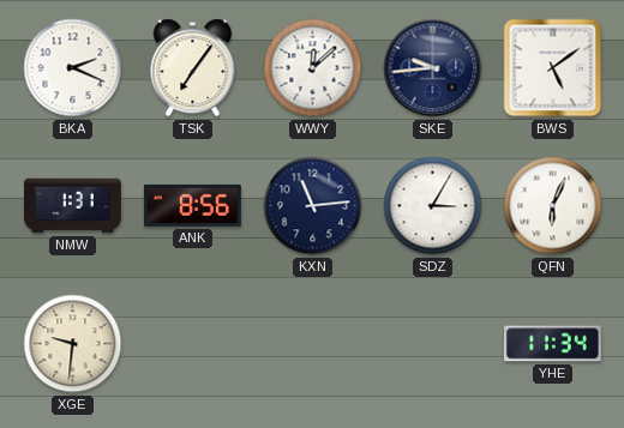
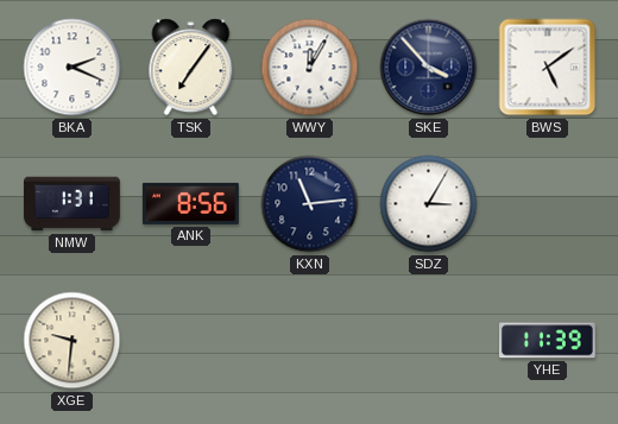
WWY: 12:08 -> 12:05
SKE: 9:44 -> 3:53
QFN: 6:04 -> none
YHE: 11:34 -> 11:39
